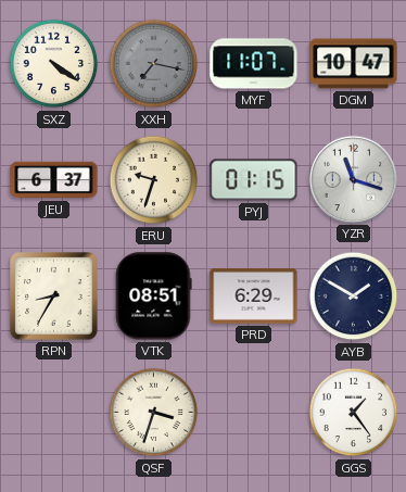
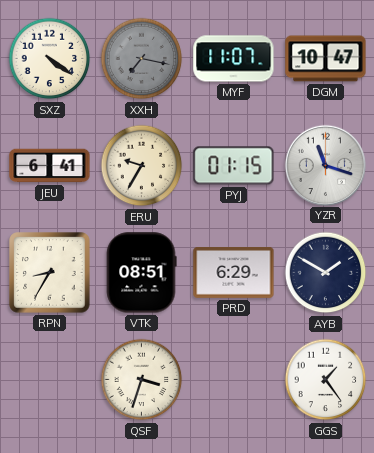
JEU: 6:37 -> 6:41
ERU: 9:33 -> 9:35
